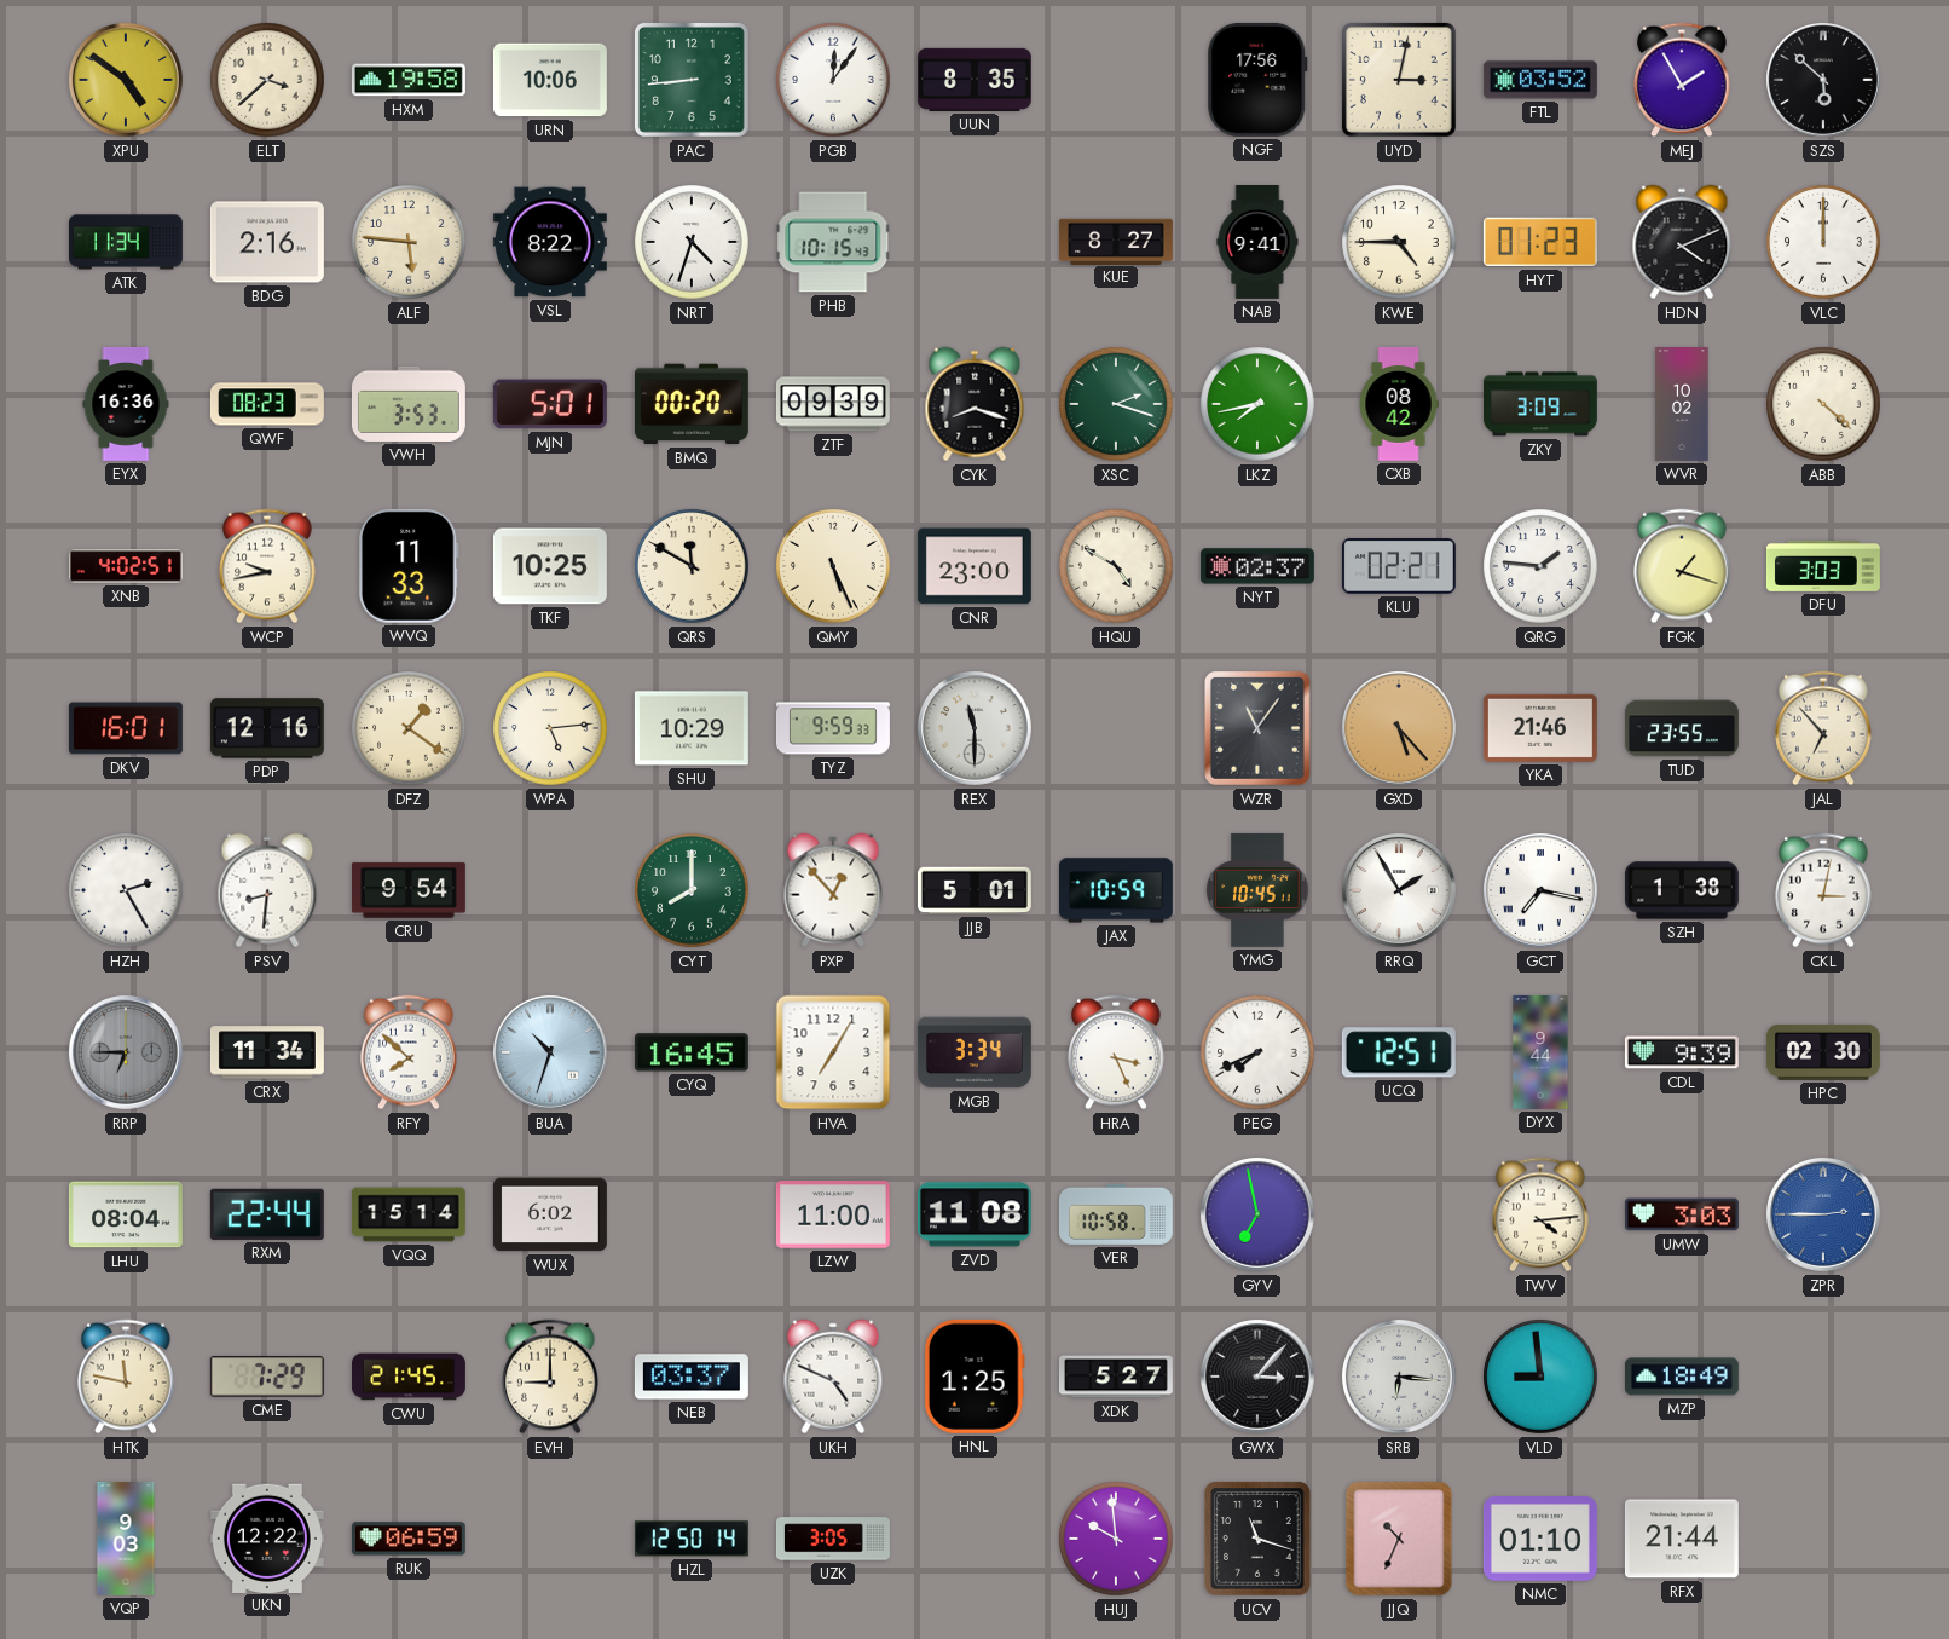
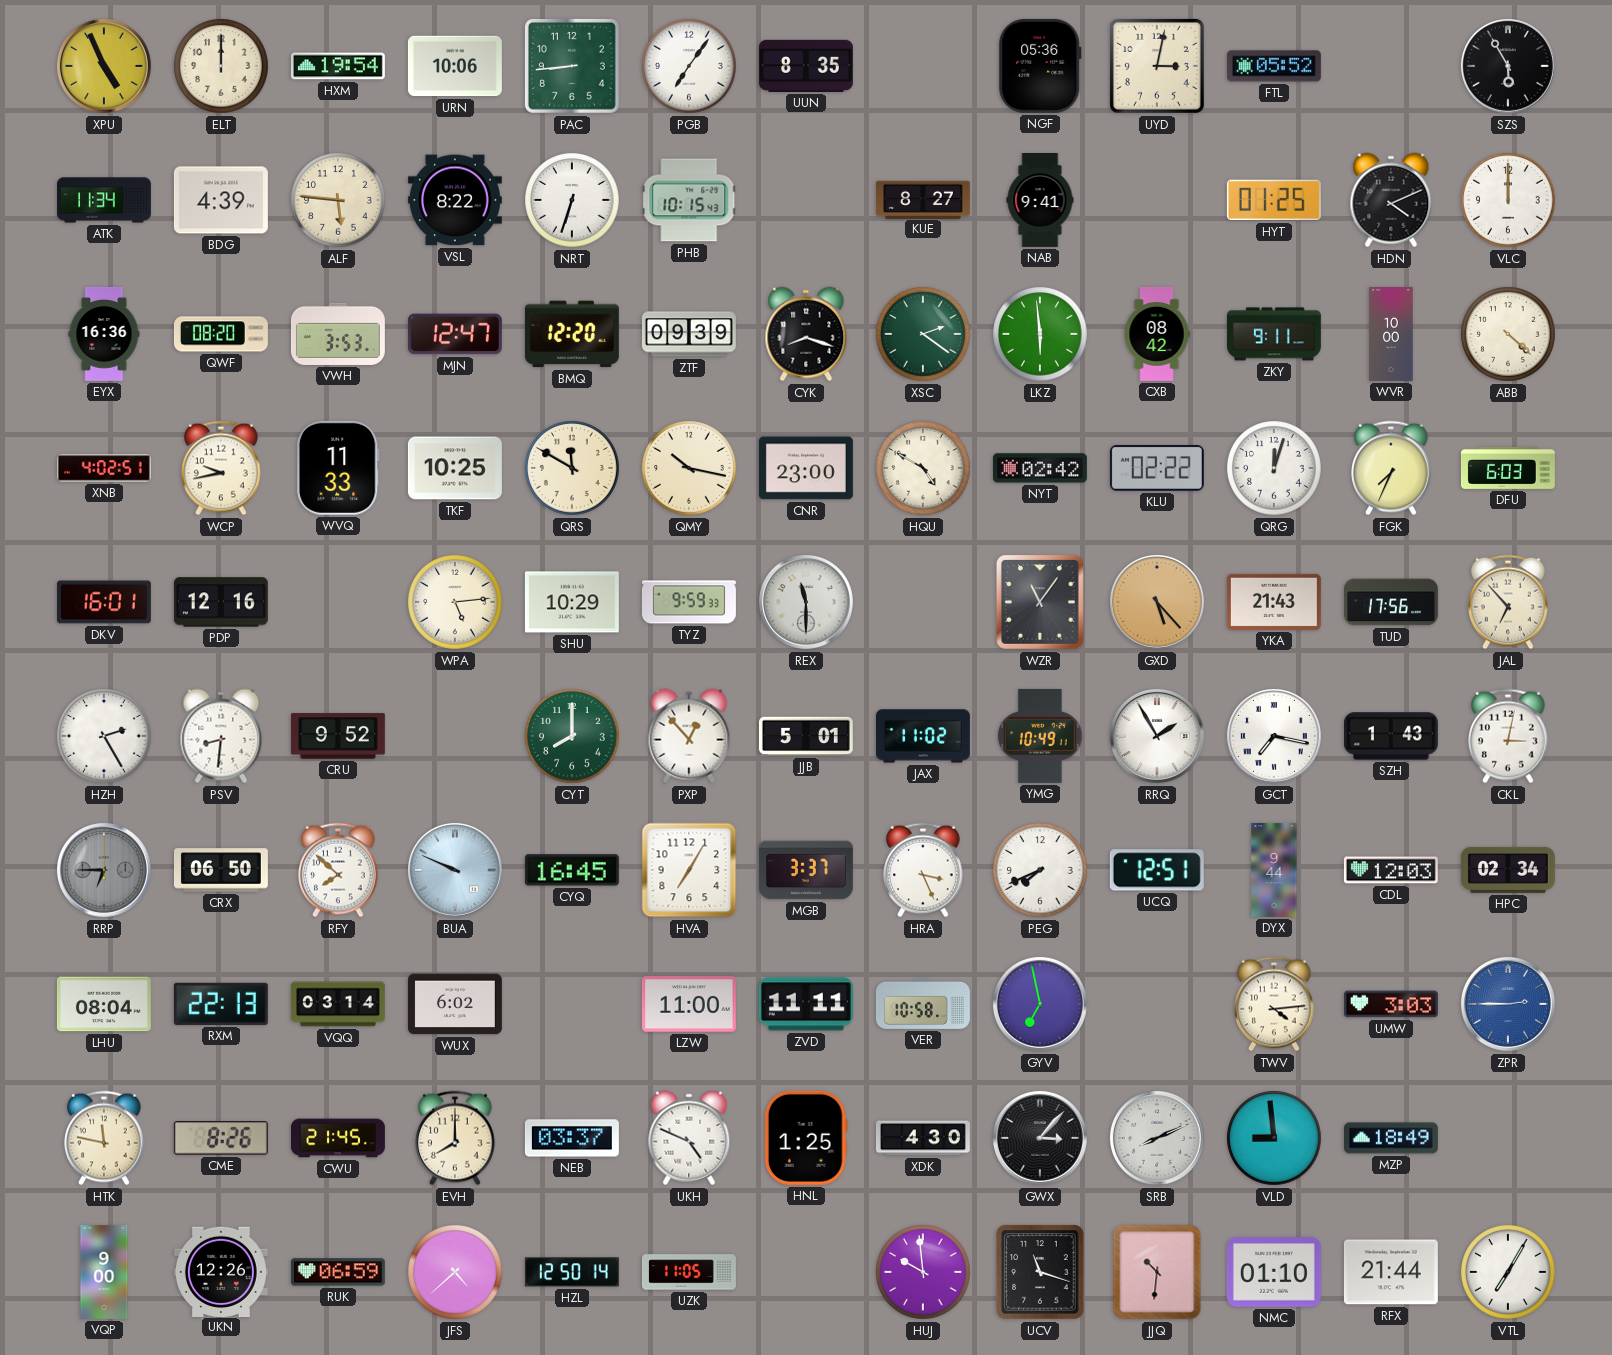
XPU: 4:51 -> 4:56
ELT: 3:38 -> 12:00
HXM: 19:58 -> 19:54
PGB: 12:06 -> 7:06
NGF: 17:56 -> 05:36
FTL: 03:52 -> 05:52
MEJ: 1:55 -> none
SZS: 5:52 -> 5:55
BDG: 2:16 -> 4:39
NRT: 4:33 -> 6:33
KWE: 4:45 -> none
HYT: 01:23 -> 01:25
QWF: 08:23 -> 08:20
MJN: 5:01 -> 12:47
BMQ: 00:20 -> 12:20
XSC: 2:18 -> 2:21
LKZ: 7:43 -> 5:59
ZKY: 3:09 -> 9:11
WVR: 10:02 -> 10:00
QMY: 5:26 -> 10:17
NYT: 02:37 -> 02:42
KLU: 02:21 -> 02:22
QRG: 1:46 -> 12:03
FGK: 1:18 -> 7:34
DFU: 3:03 -> 6:03
DFZ: 1:21 -> none
YKA: 21:46 -> 21:43
TUD: 23:55 -> 17:56
CRU: 9:54 -> 9:52
JAX: 10:59 -> 11:02
YMG: 10:45 -> 10:49
SZH: 1:38 -> 1:43
CRX: 11:34 -> 06:50
BUA: 10:33 -> 9:49
MGB: 3:34 -> 3:37
CDL: 9:39 -> 12:03
HPC: 02:30 -> 02:34
RXM: 22:44 -> 22:13
VQQ: 15:14 -> 03:14
ZVD: 11:08 -> 11:11
CME: 7:29 -> 8:26
EVH: 9:00 -> 8:00
XDK: 5:27 -> 4:30
SRB: 6:16 -> 8:11
VQP: 9:03 -> 9:00
UKN: 12:22 -> 12:26
JFS: none -> 4:38
UZK: 3:05 -> 11:05
JJQ: 10:34 -> 10:31
VTL: none -> 7:05
